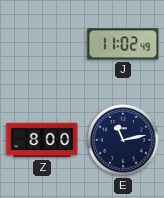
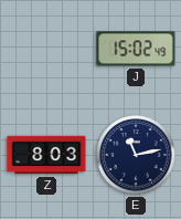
J: 11:02 -> 15:02
Z: 8:00 -> 8:03
